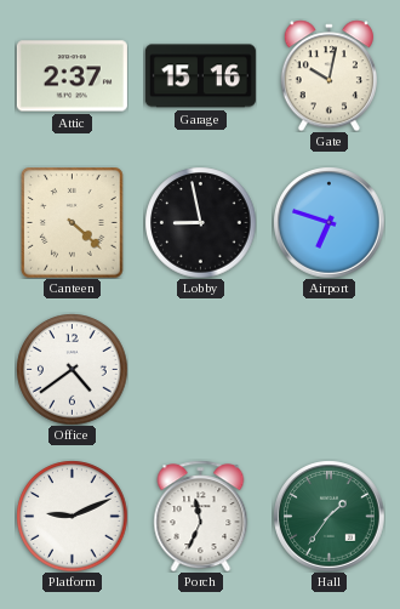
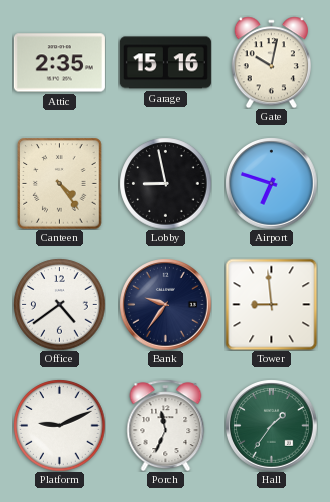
Attic: 2:37 -> 2:35
Canteen: 4:22 -> 4:24
Bank: none -> 9:36
Tower: none -> 8:59
